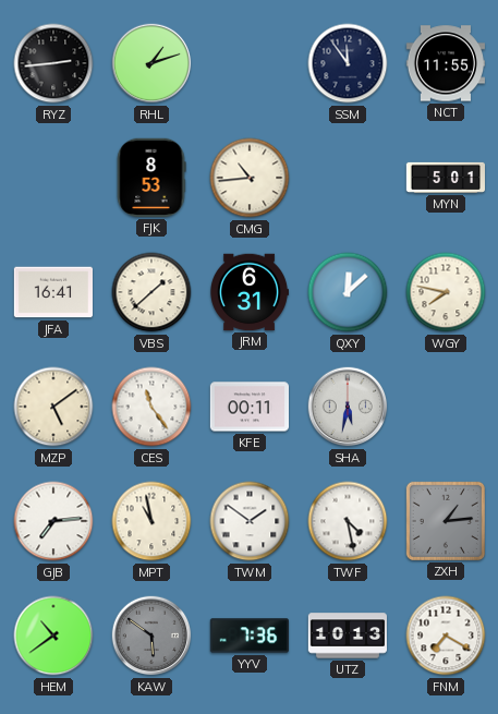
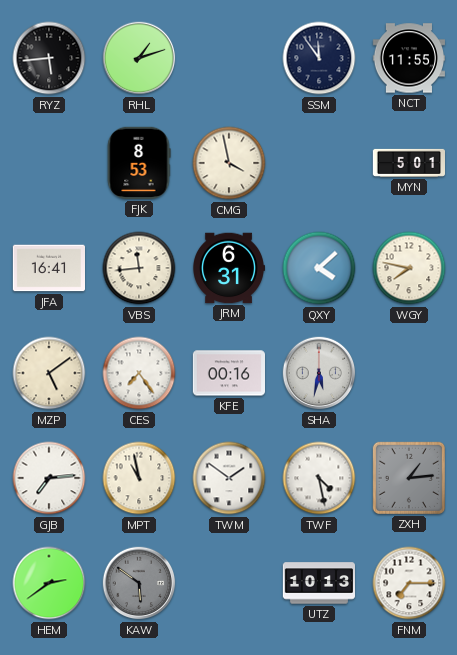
RYZ: 2:44 -> 5:44
CMG: 10:44 -> 3:58
VBS: 1:38 -> 11:44
QXY: 12:08 -> 4:08
CES: 11:24 -> 7:24
KFE: 00:11 -> 00:16
HEM: 10:39 -> 2:39
YYV: 7:36 -> none
FNM: 7:20 -> 7:15
